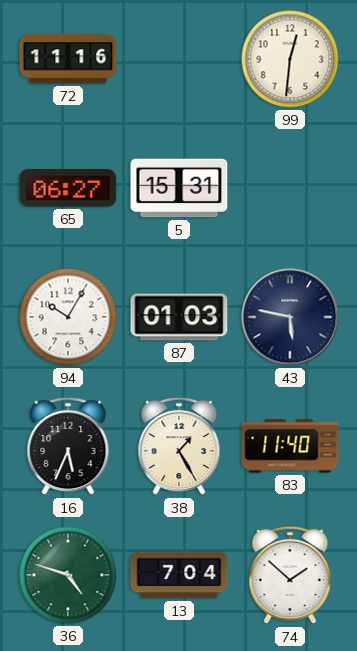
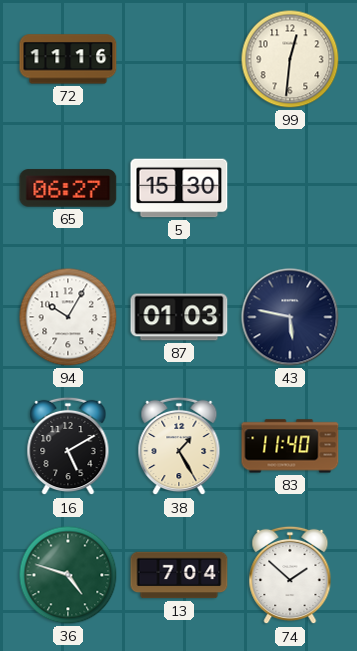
5: 15:31 -> 15:30
16: 5:34 -> 5:10
